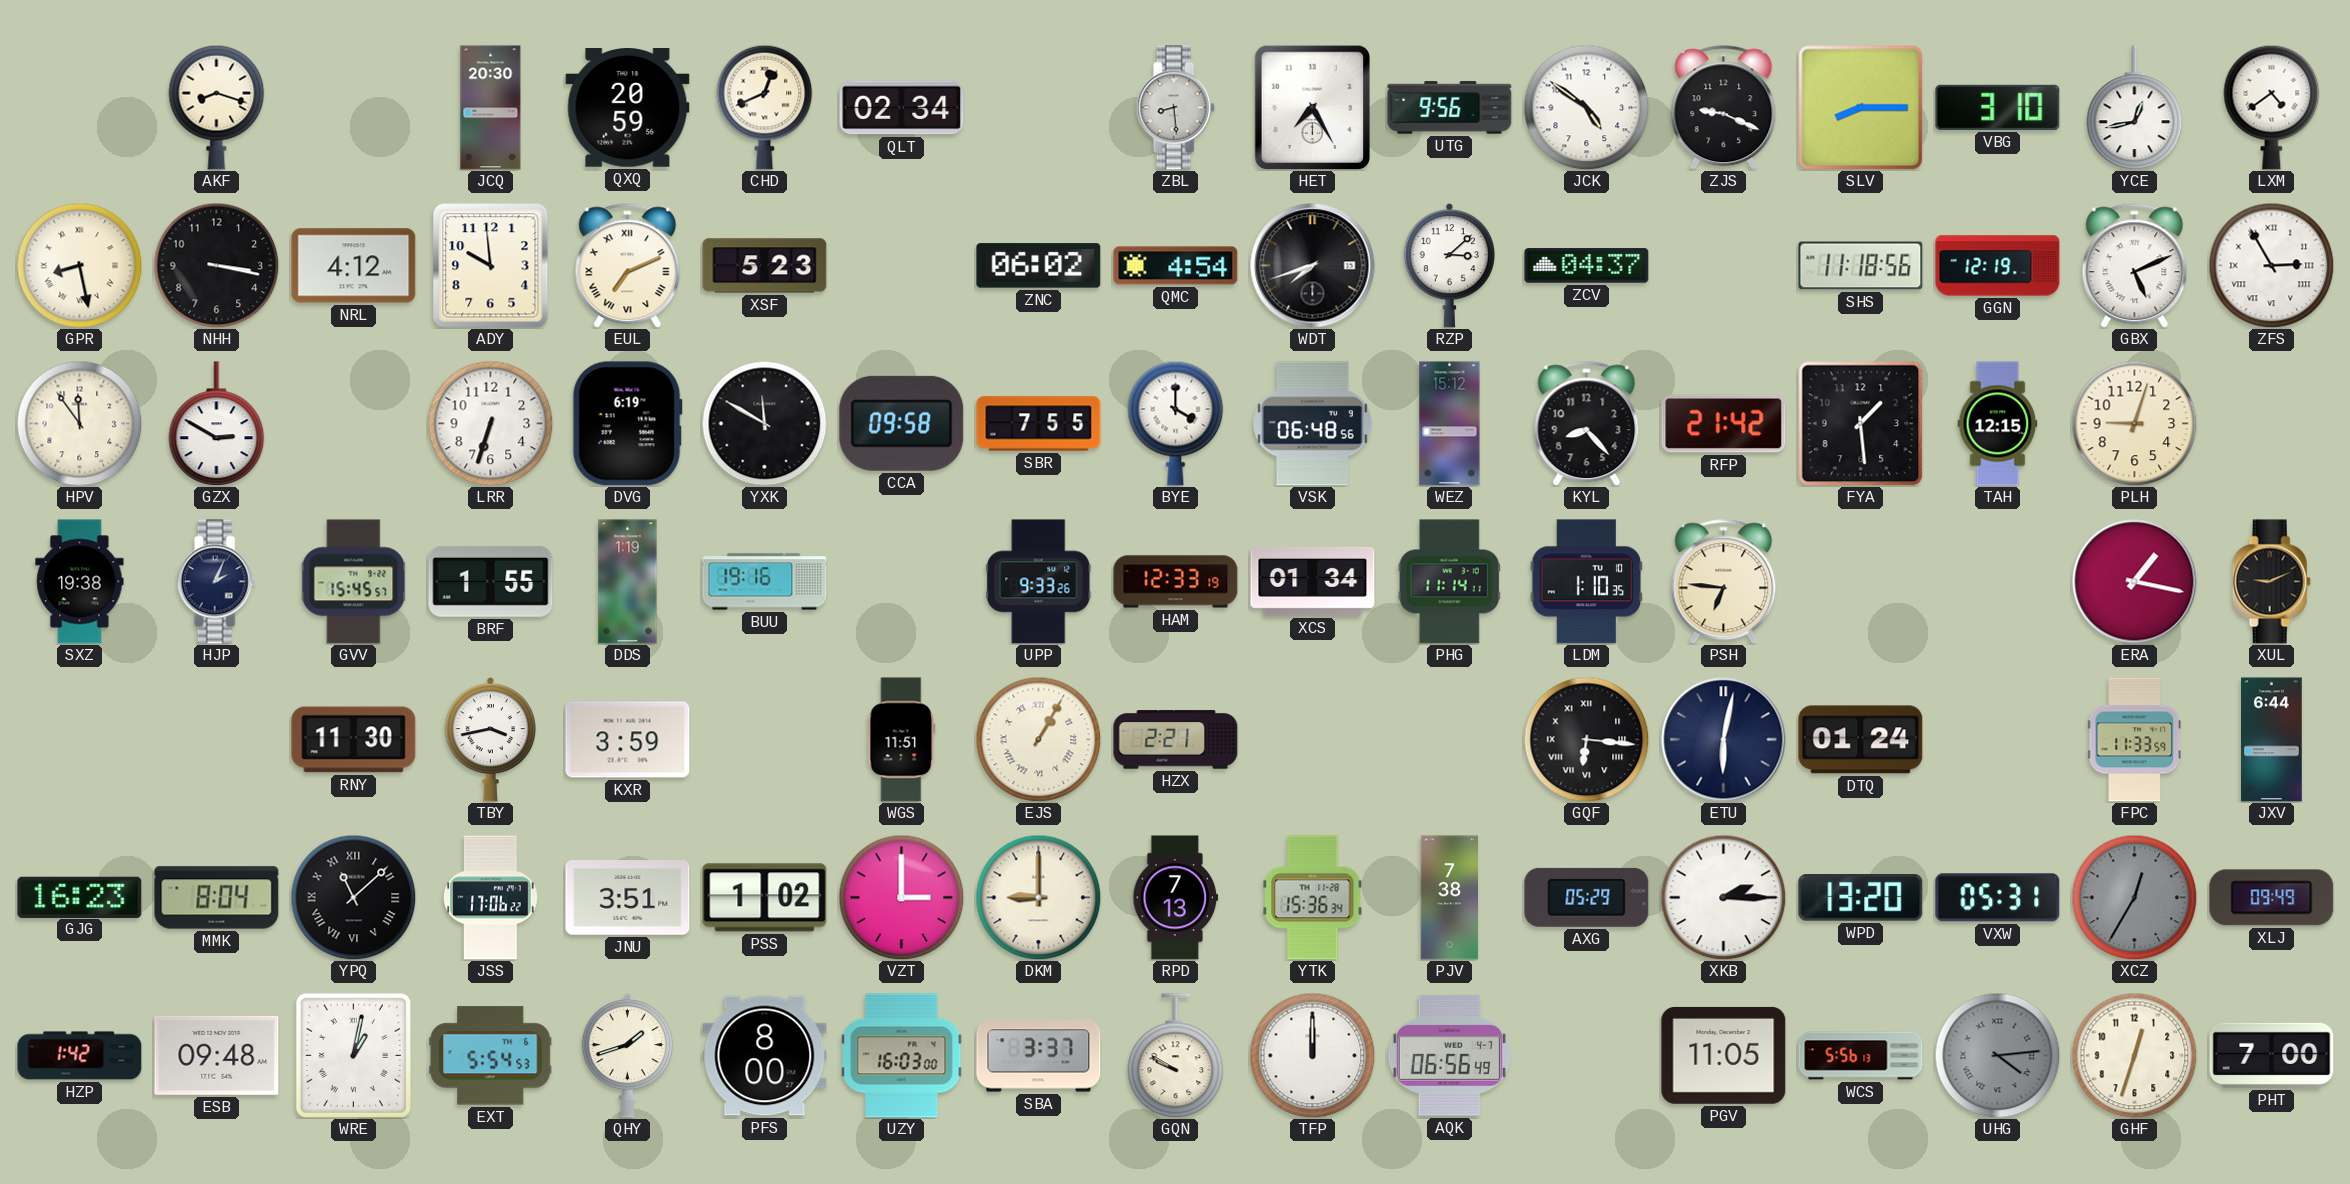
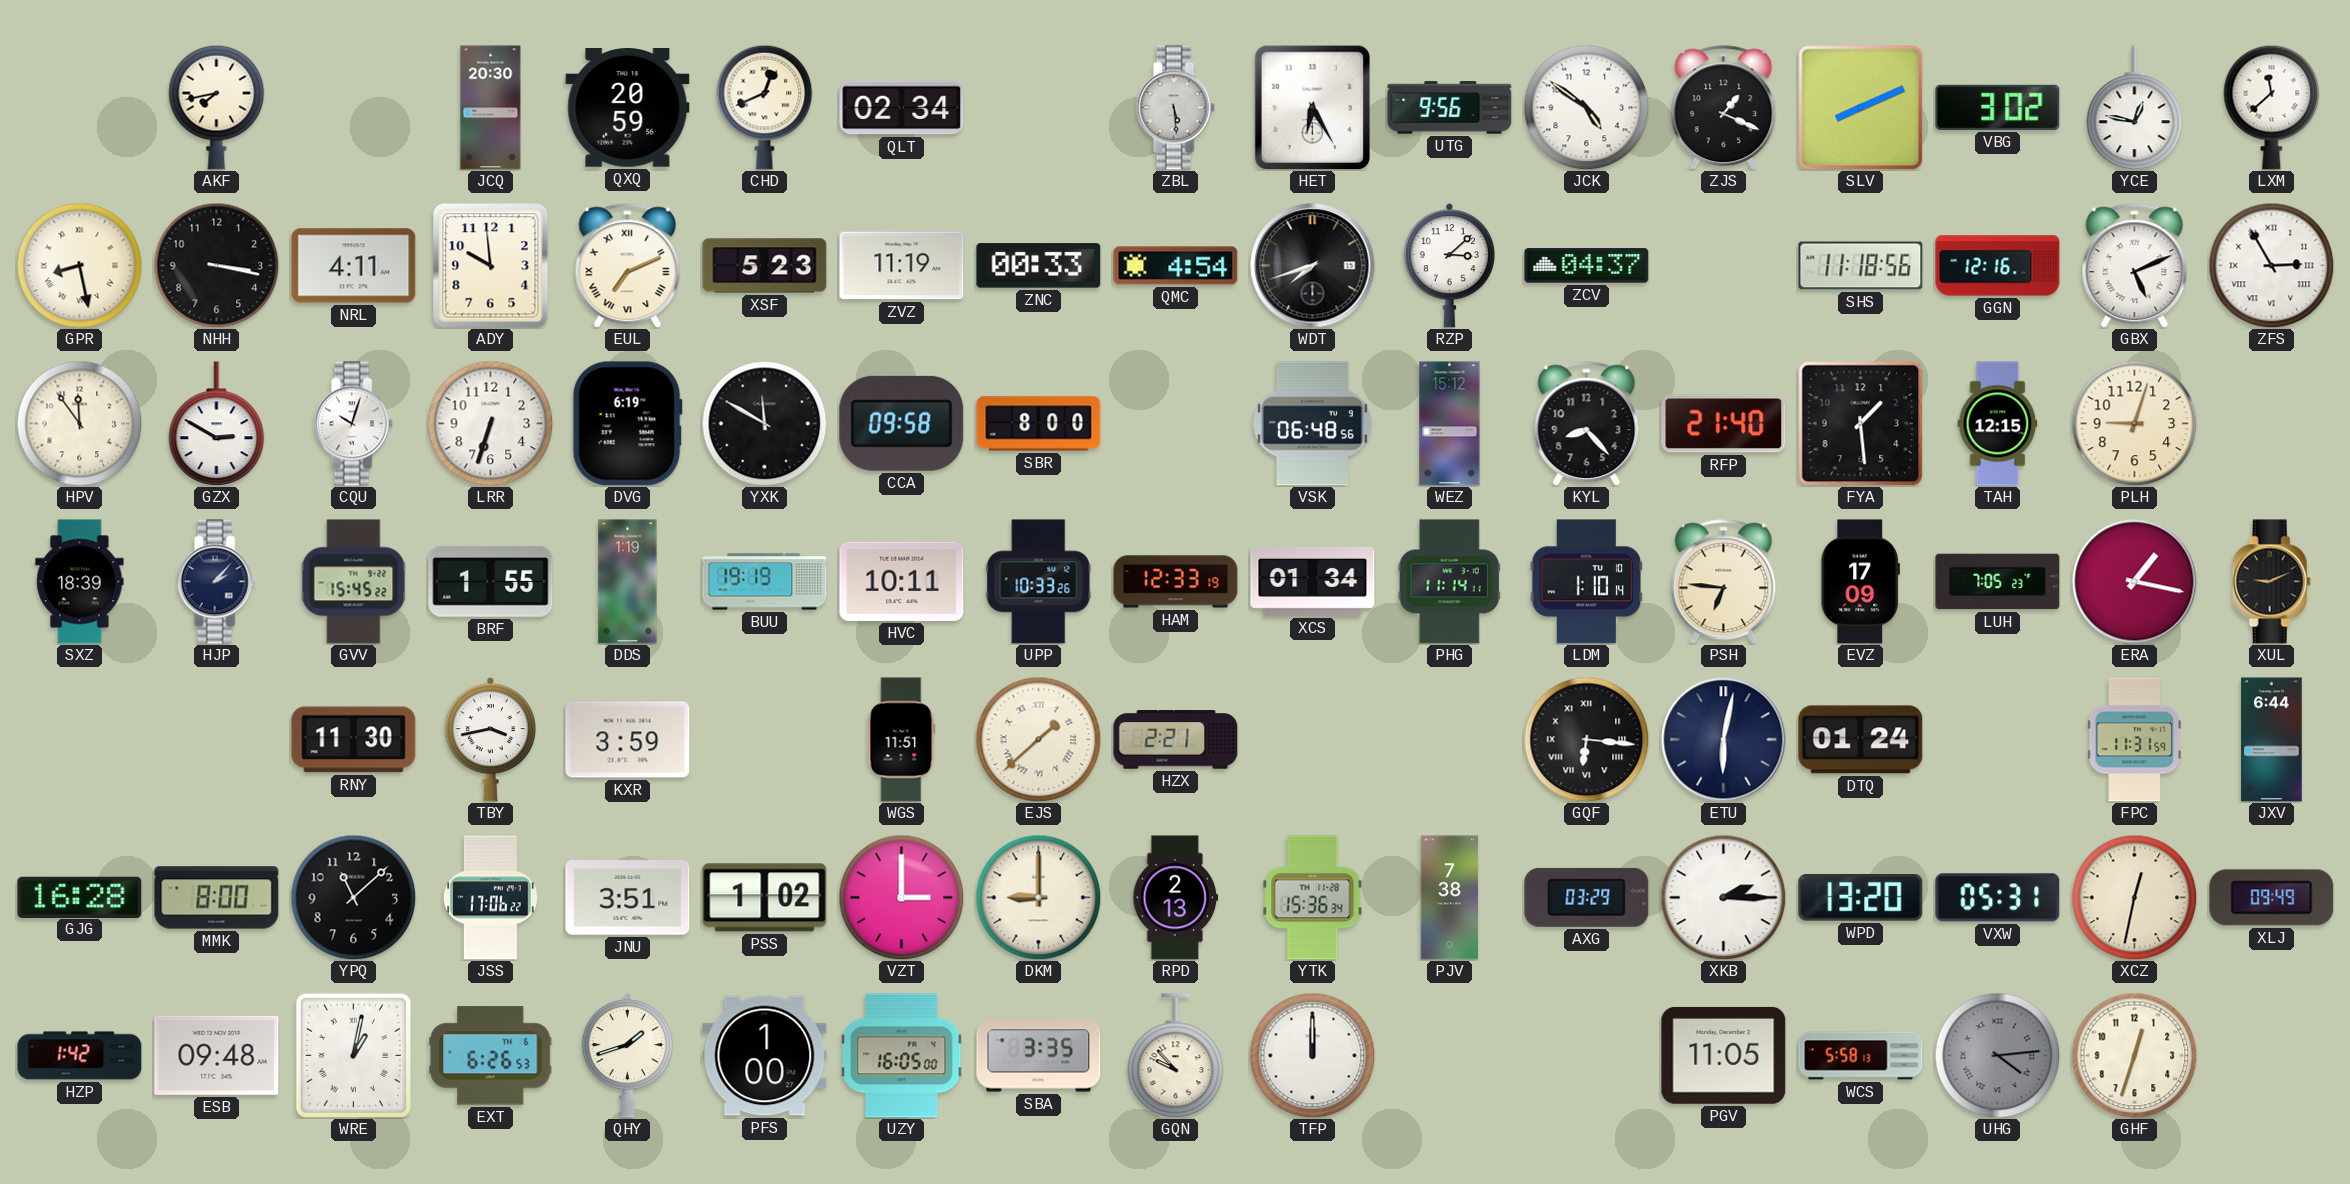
AKF: 8:18 -> 7:43
ZBL: 8:29 -> 5:29
HET: 7:25 -> 6:25
ZJS: 9:19 -> 1:19
SLV: 8:15 -> 8:11
VBG: 3:10 -> 3:02
YCE: 12:43 -> 12:47
LXM: 4:39 -> 11:38
NRL: 4:12 -> 4:11
ZVZ: none -> 11:19
ZNC: 06:02 -> 00:33
GGN: 12:19 -> 12:16
CQU: none -> 10:03
SBR: 7:55 -> 8:00
BYE: 4:00 -> none
RFP: 21:42 -> 21:40
SXZ: 19:38 -> 18:39
HJP: 2:04 -> 2:07
GVV: 15:45:57 -> 15:45:22
BUU: 19:16 -> 19:19
HVC: none -> 10:11
UPP: 9:33 -> 10:33
LDM: 1:10:35 -> 1:10:14
EVZ: none -> 17:09
LUH: none -> 7:05
EJS: 1:05 -> 1:38
FPC: 11:33 -> 11:31
GJG: 16:23 -> 16:28
MMK: 8:04 -> 8:00
YPQ numerals: Roman -> Arabic
RPD: 7:13 -> 2:13
AXG: 05:29 -> 03:29
XCZ: 12:35 -> 12:32
XCZ dial: grey -> cream
EXT: 5:54 -> 6:26
PFS: 8:00 -> 1:00
UZY: 16:03 -> 16:05
SBA: 3:37 -> 3:35
GQN: 9:50 -> 9:53
AQK: 06:56 -> none
WCS: 5:56 -> 5:58
PHT: 7:00 -> none
